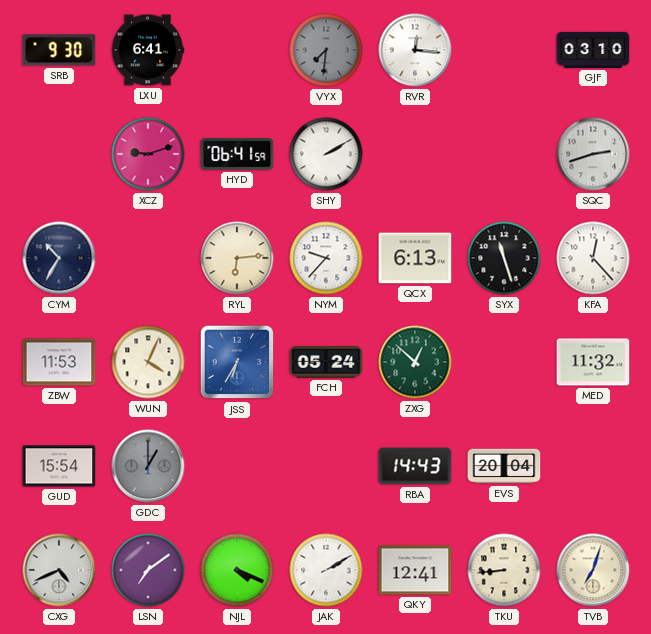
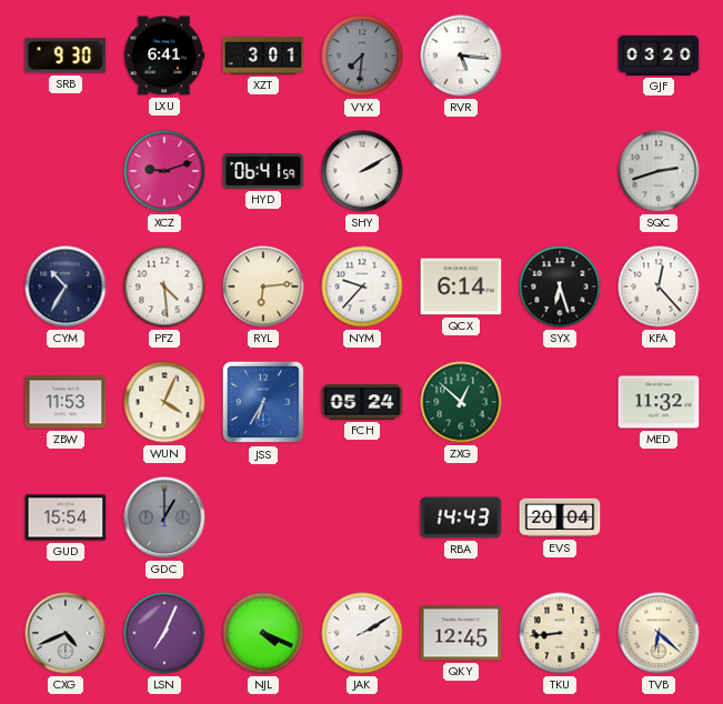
XZT: none -> 3:01
RVR: 12:16 -> 5:16
GJF: 03:10 -> 03:20
PFZ: none -> 4:29
QCX: 6:13 -> 6:14
SYX: 11:27 -> 6:27
LSN: 7:09 -> 7:04
QKY: 12:41 -> 12:45
TVB: 7:03 -> 6:22
